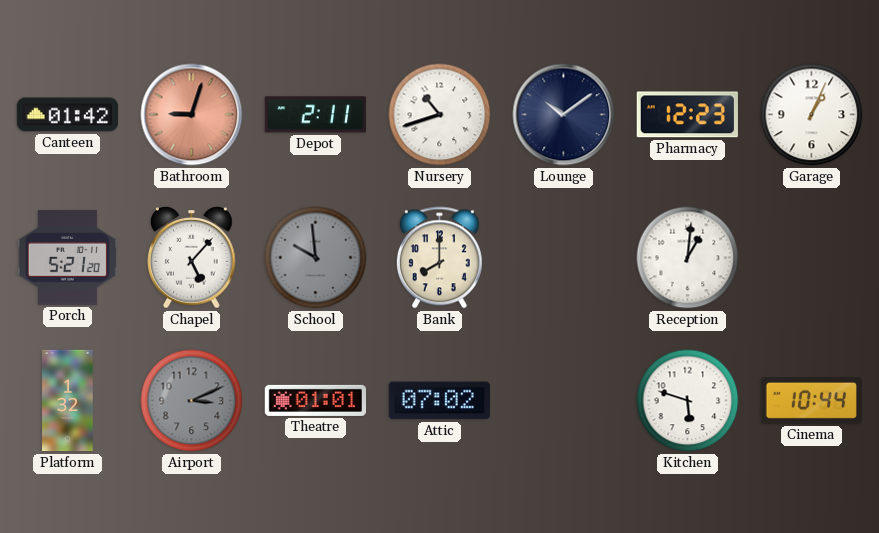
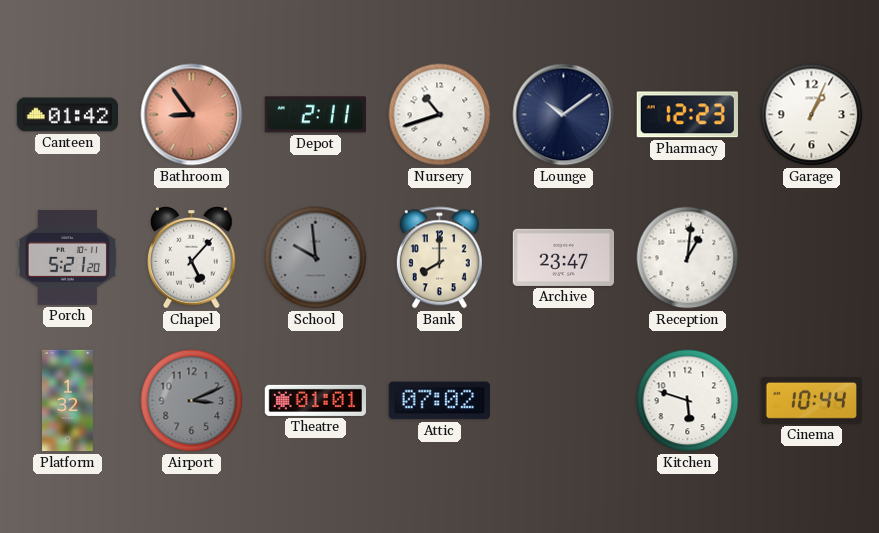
Bathroom: 9:03 -> 8:54
Archive: none -> 23:47
